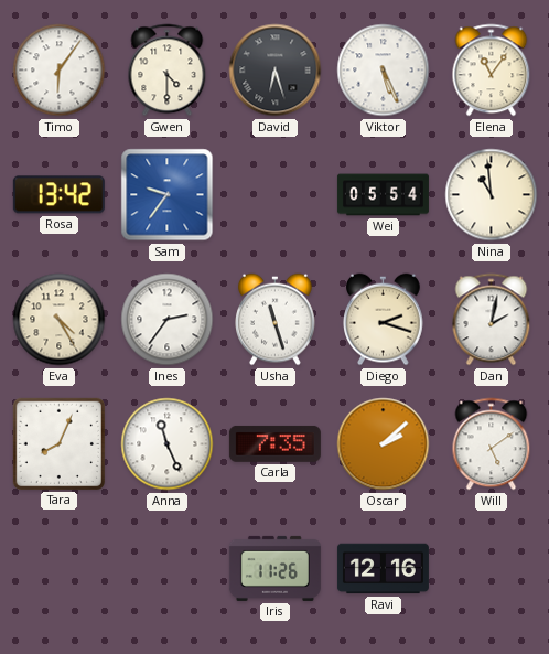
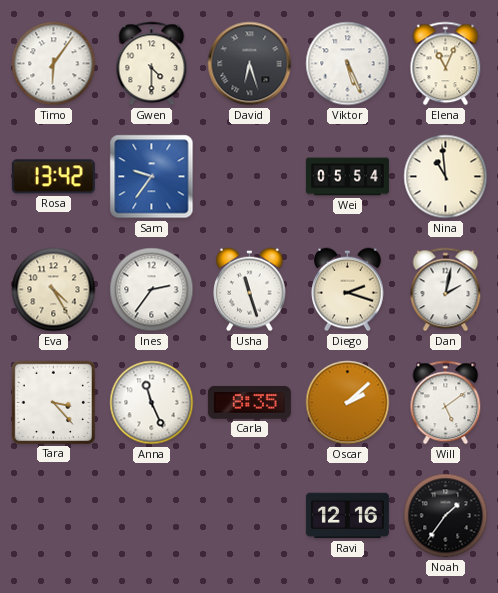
Elena: 11:06 -> 11:04
Tara: 8:04 -> 3:23
Carla: 7:35 -> 8:35
Iris: 11:26 -> none
Noah: none -> 1:36
